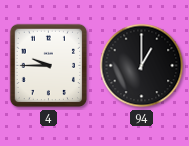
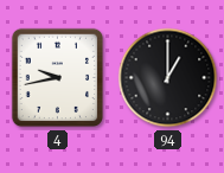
4: 9:45 -> 9:43
